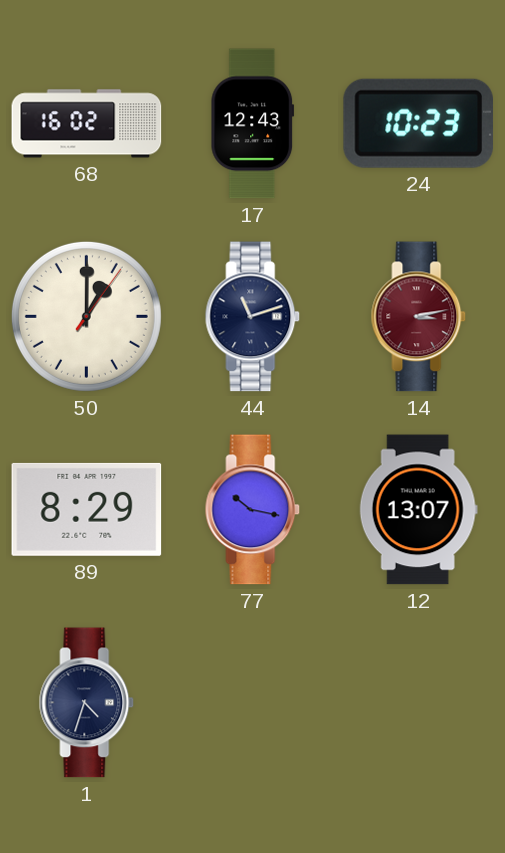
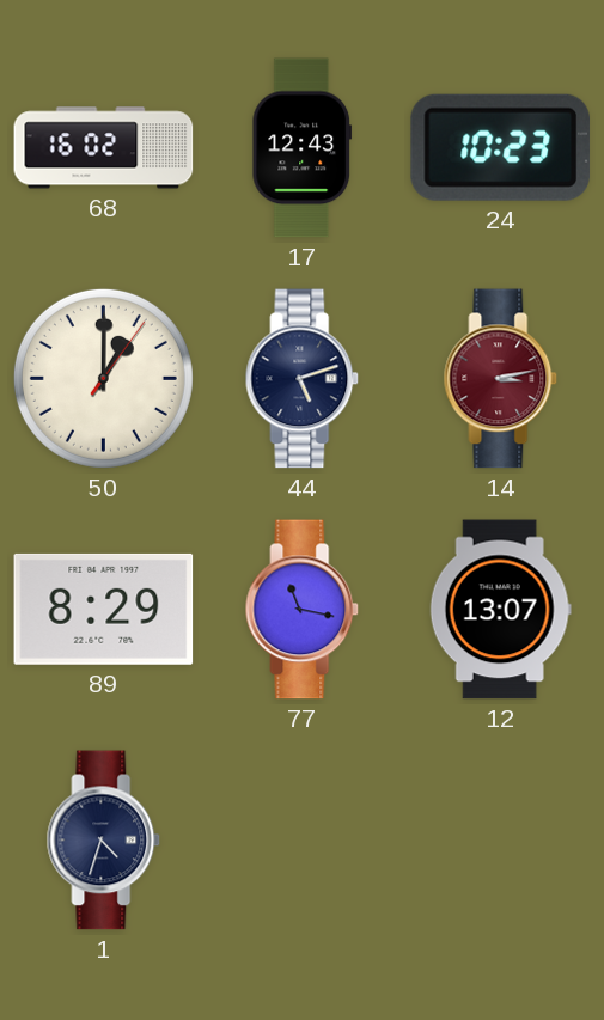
44: 11:12 -> 5:12
77: 10:17 -> 11:17
